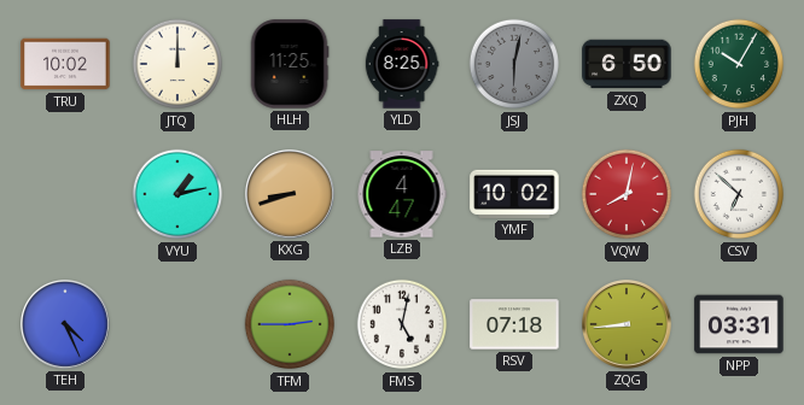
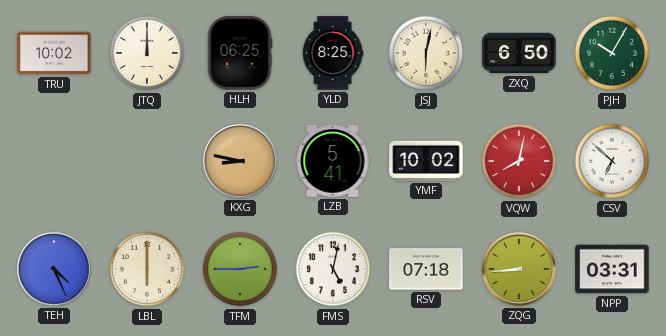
HLH: 11:25 -> 06:25
JSJ dial: grey -> cream
VYU: 1:13 -> none
KXG: 8:42 -> 8:47
LZB: 4:47 -> 5:41
LBL: none -> 6:00
